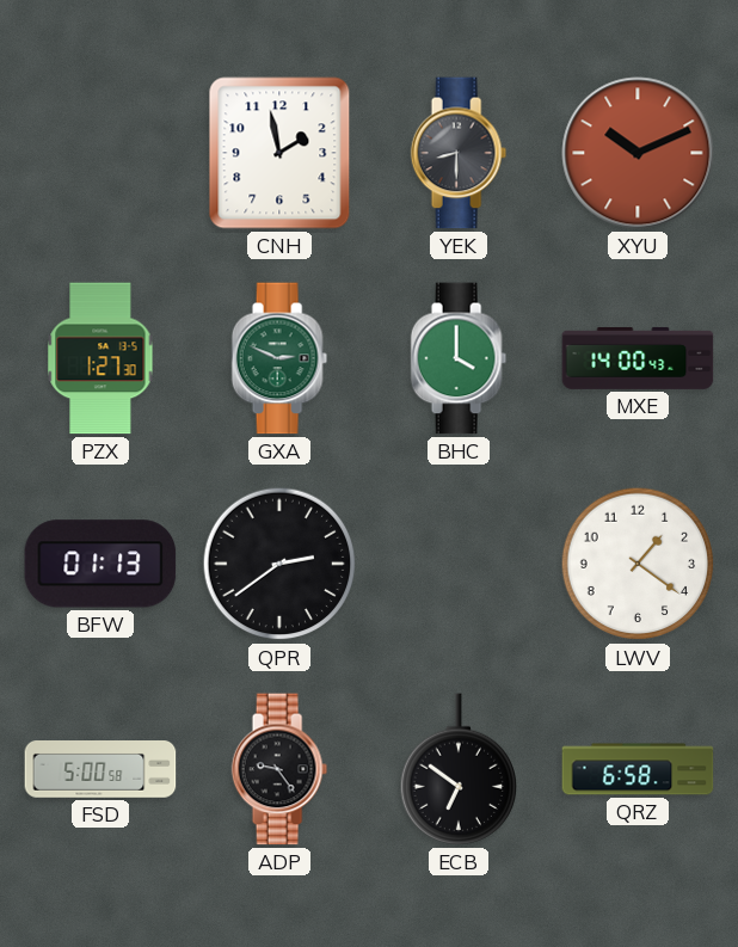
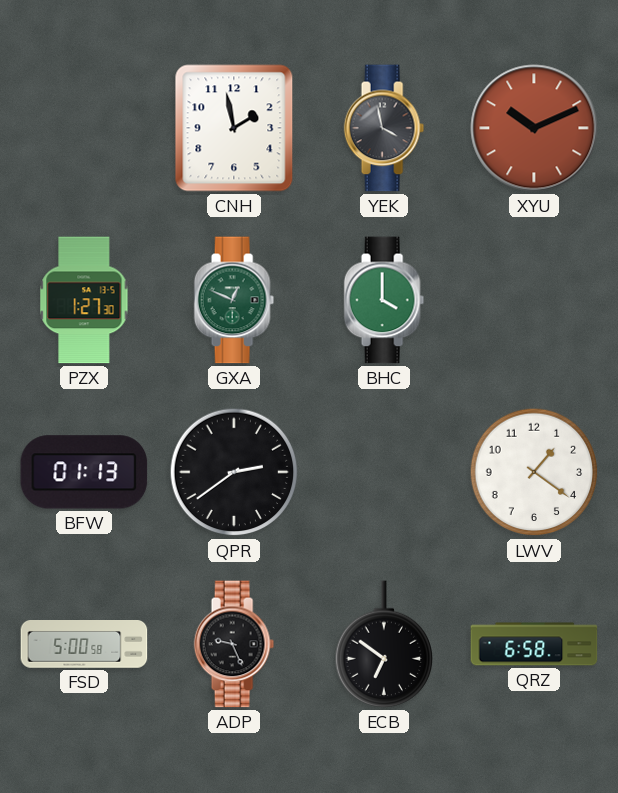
YEK: 8:30 -> 3:58
GXA: 2:49 -> 12:49
MXE: 14:00 -> none
ADP: 9:24 -> 9:26
